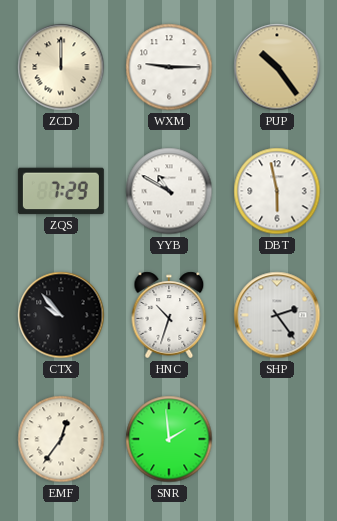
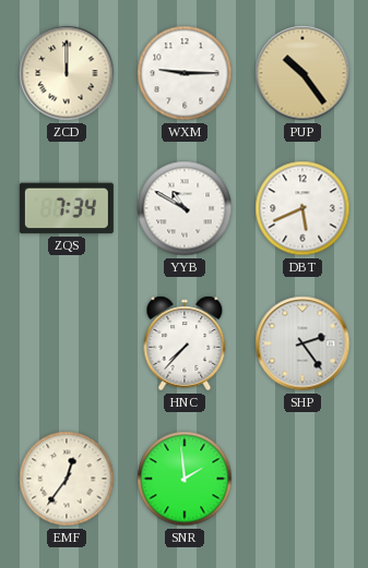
ZQS: 7:29 -> 7:34
DBT: 5:58 -> 5:41
CTX: 9:53 -> none
HNC: 10:33 -> 7:37
